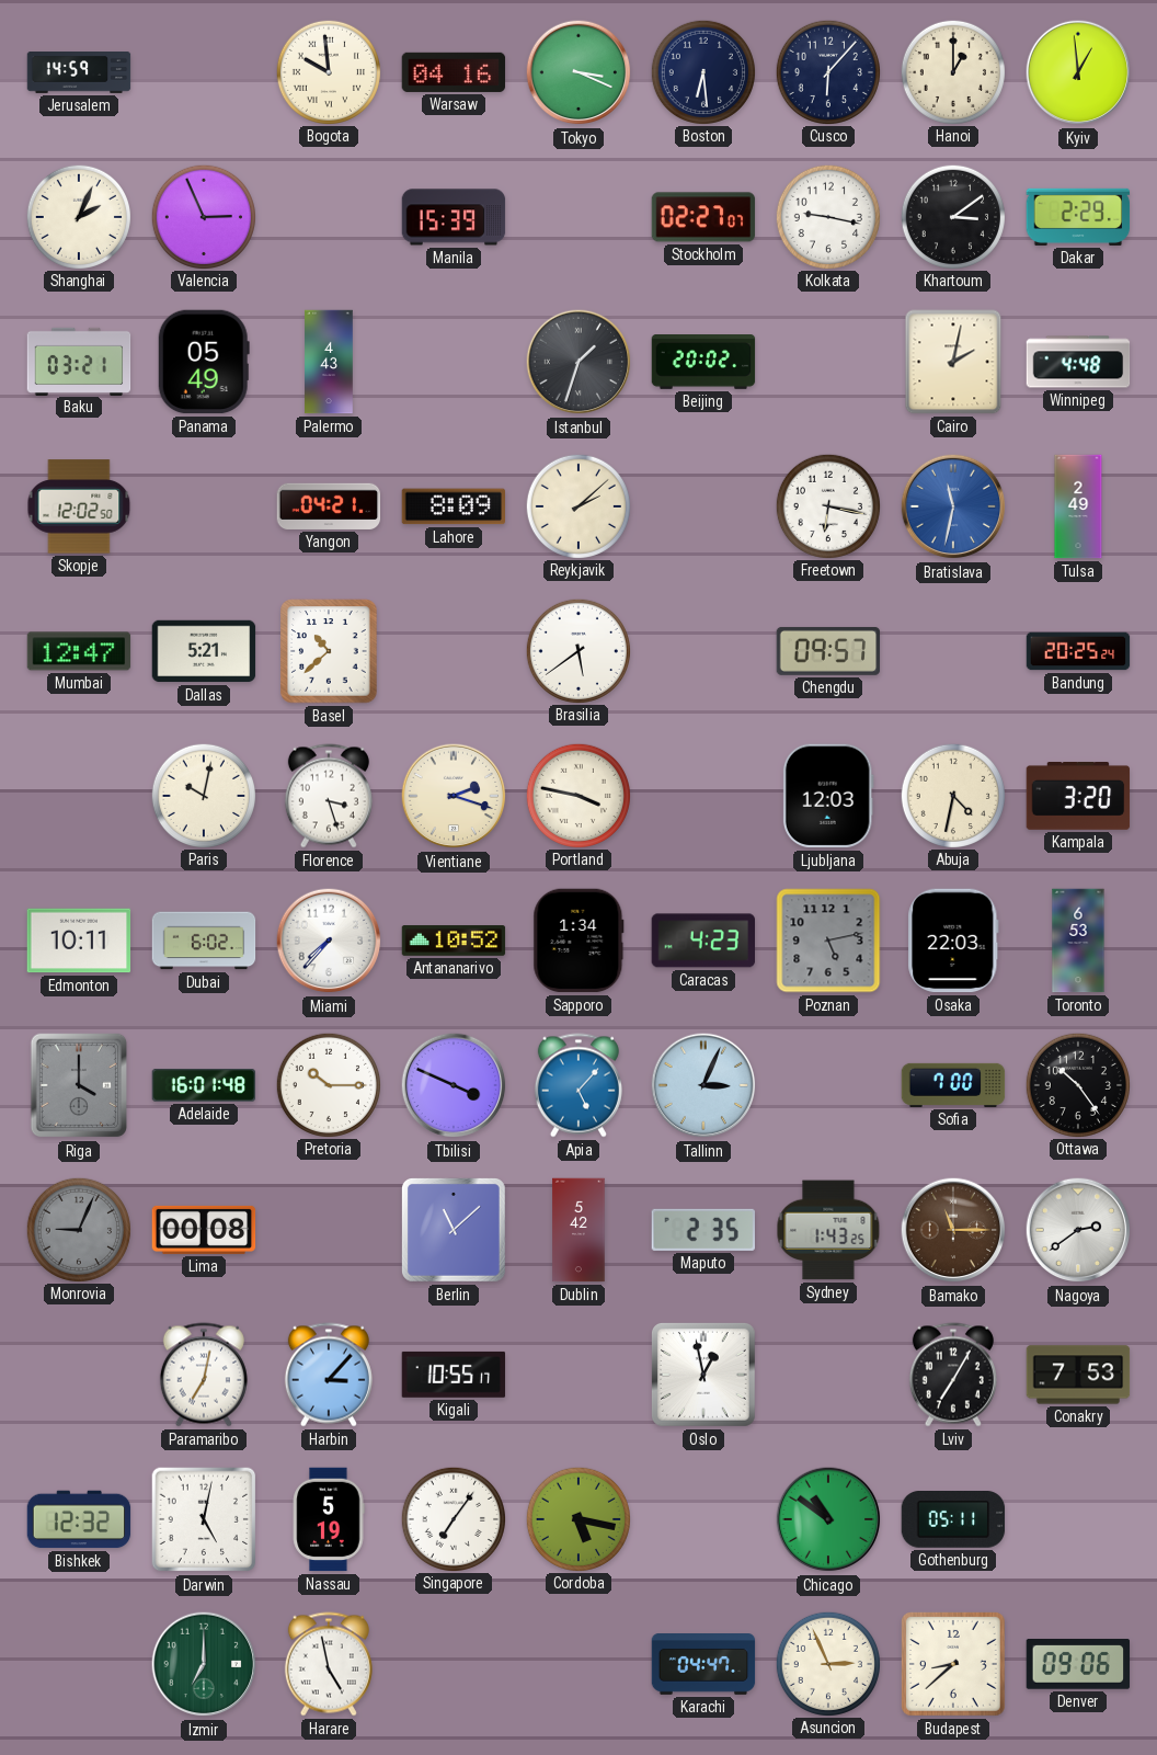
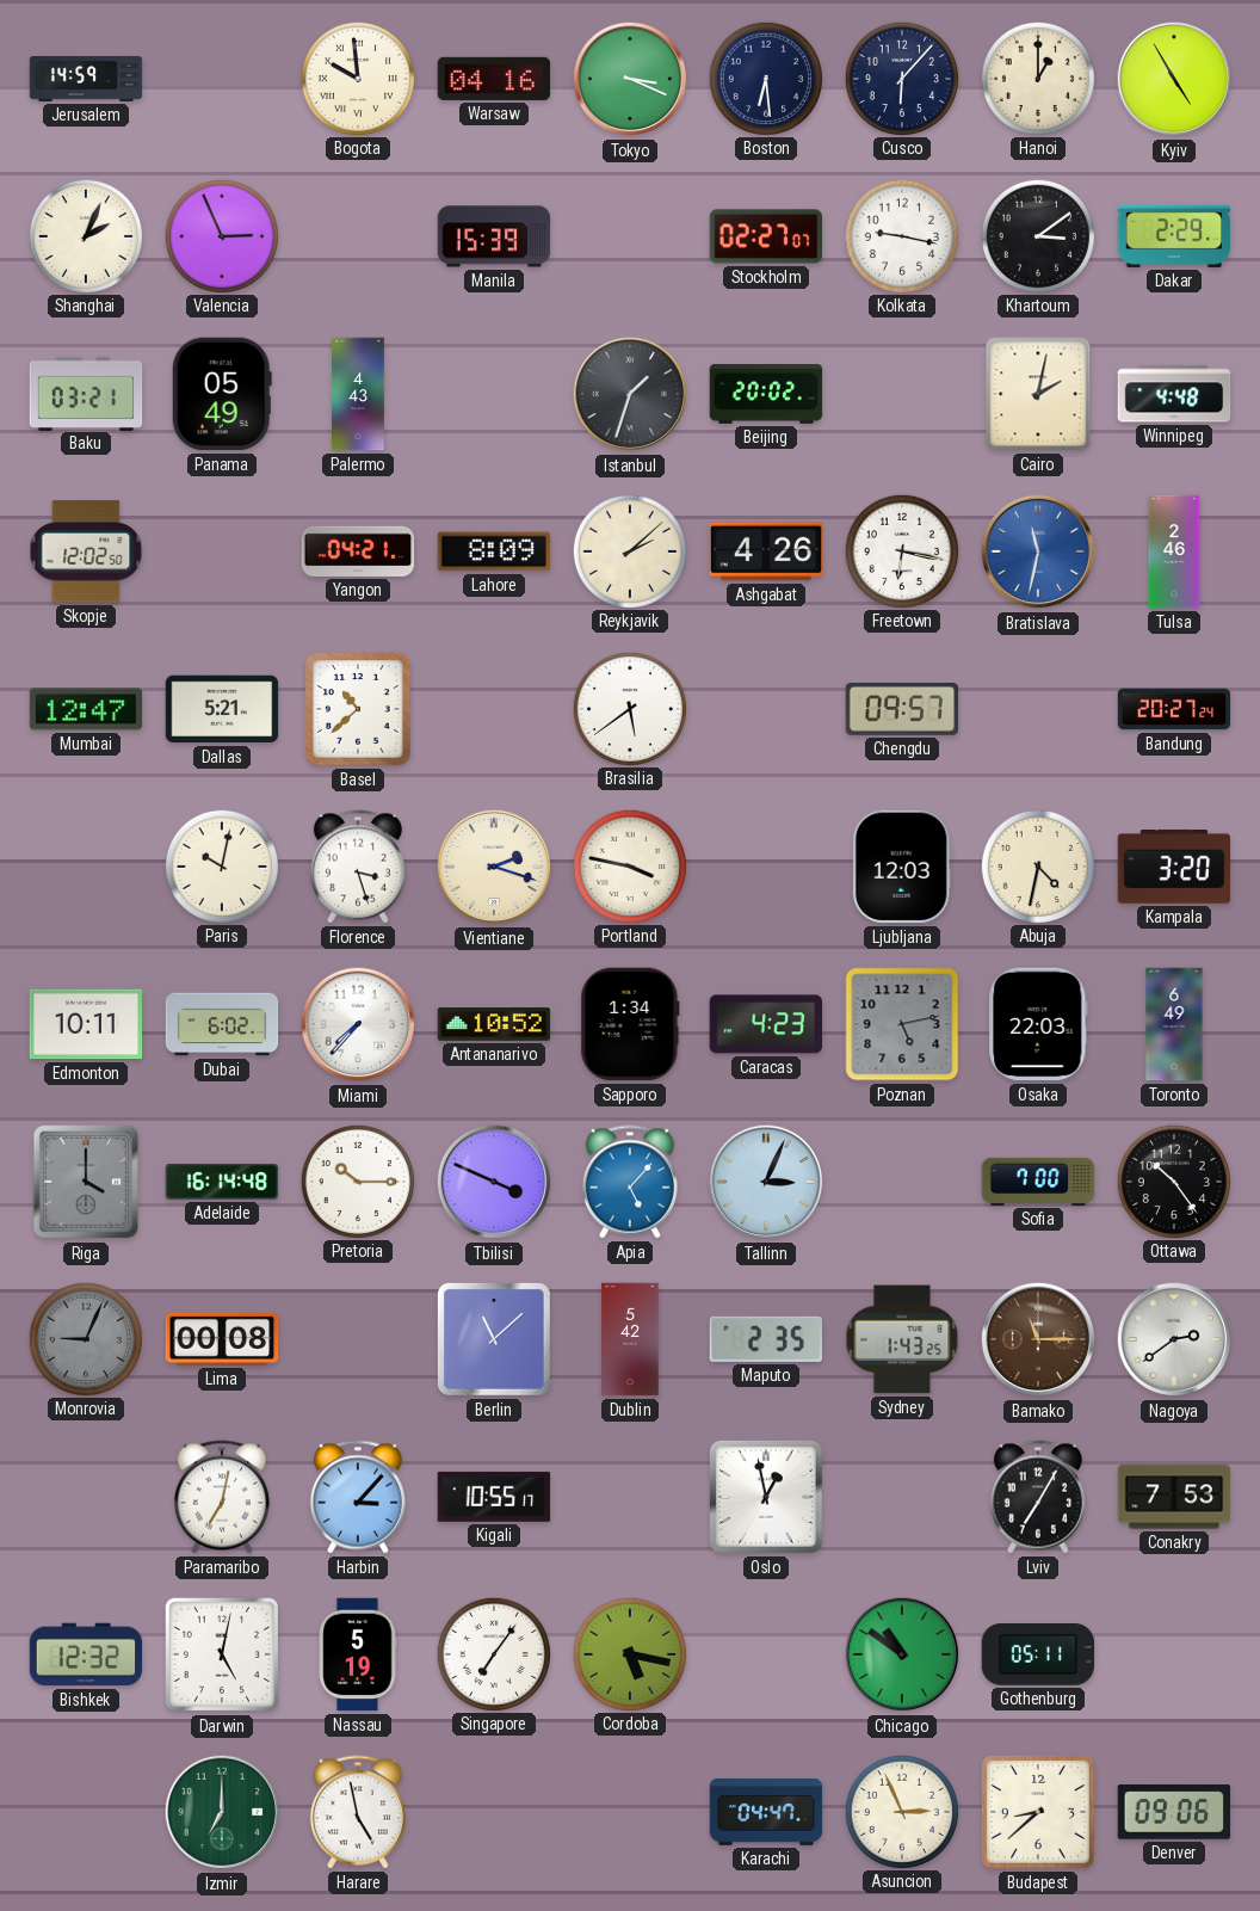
Kyiv: 12:59 -> 4:55
Ashgabat: none -> 4:26
Tulsa: 2:49 -> 2:46
Bandung: 20:25 -> 20:27
Toronto: 6:53 -> 6:49
Adelaide: 16:01 -> 16:14
